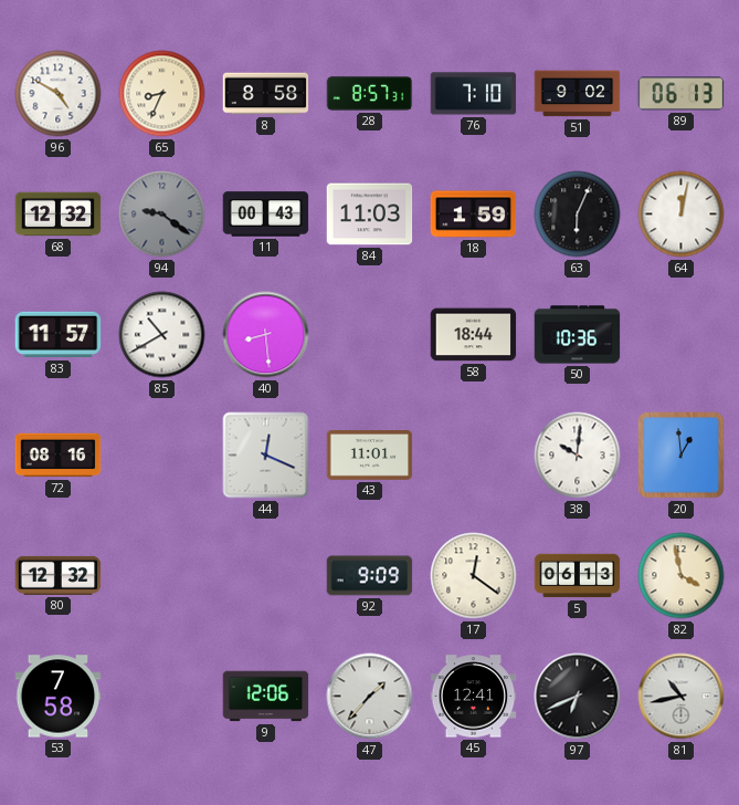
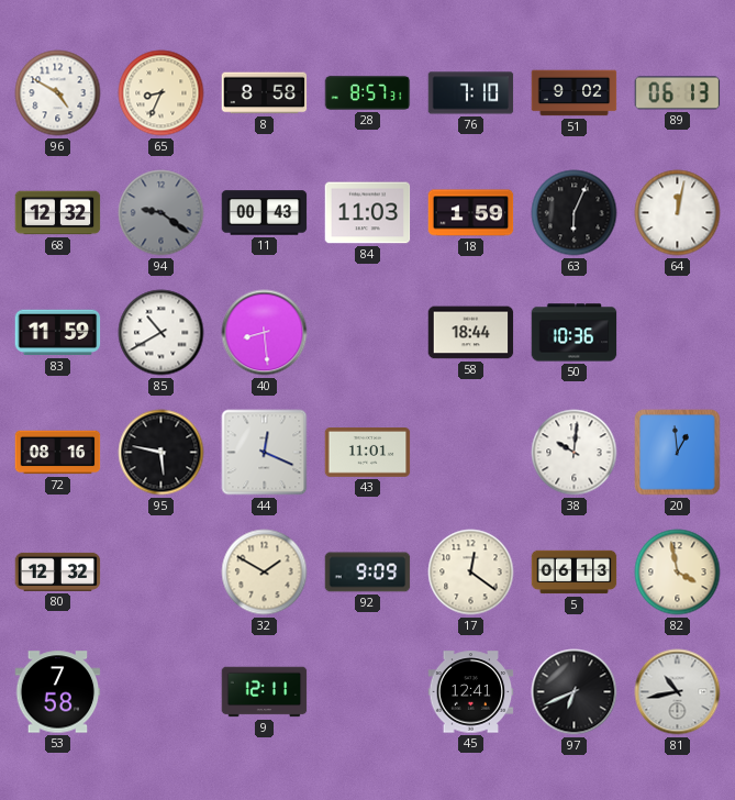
83: 11:57 -> 11:59
95: none -> 5:47
32: none -> 1:50
9: 12:06 -> 12:11
47: 1:37 -> none
